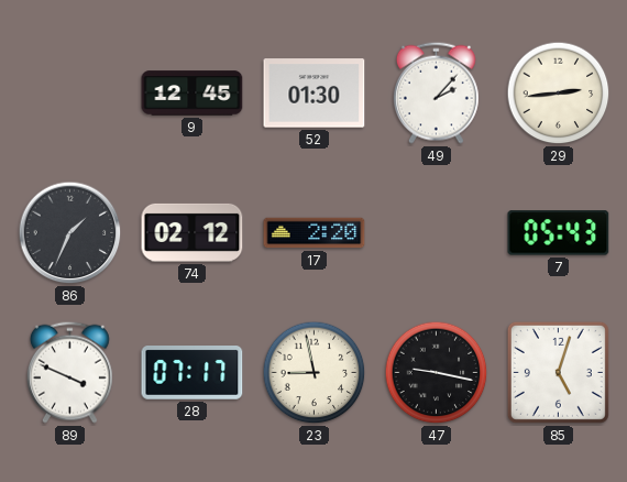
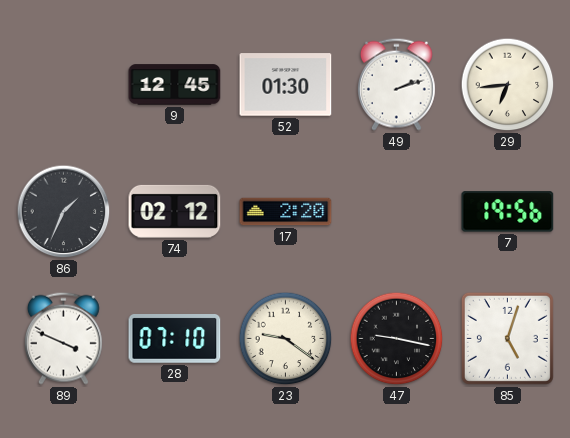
49: 2:07 -> 2:12
29: 2:44 -> 6:44
7: 05:43 -> 19:56
28: 07:17 -> 07:10
23: 8:58 -> 9:21
